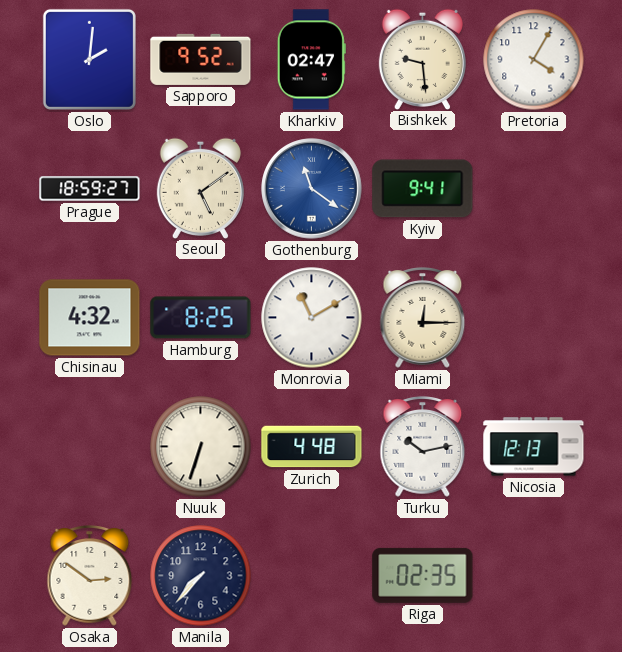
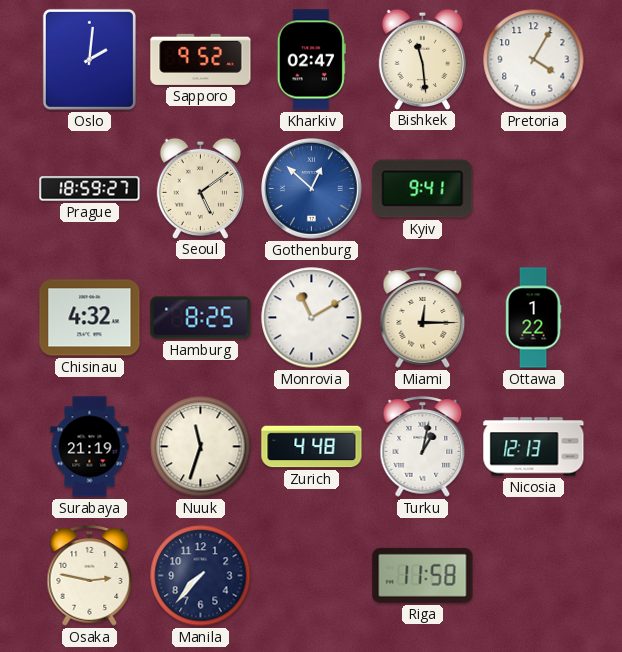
Bishkek: 9:29 -> 11:29
Gothenburg: 11:21 -> 12:52
Ottawa: none -> 1:22
Surabaya: none -> 21:19
Nuuk: 6:33 -> 11:33
Turku: 10:13 -> 1:02
Osaka: 2:51 -> 2:47
Riga: 02:35 -> 11:58
